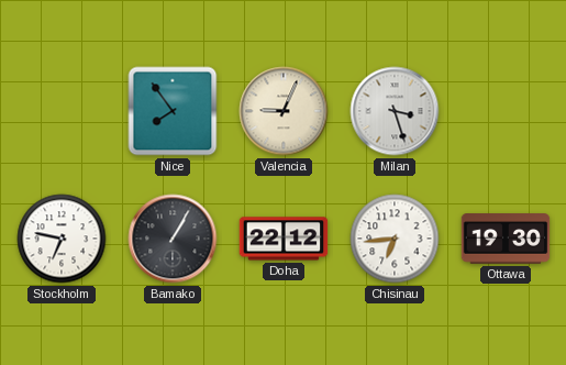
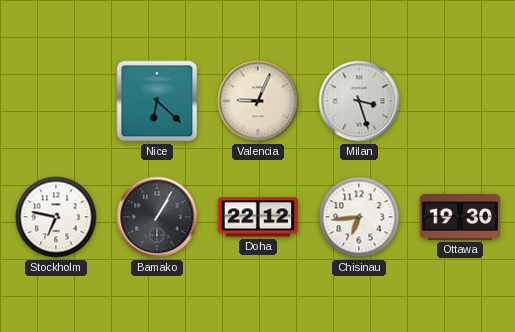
Nice: 7:54 -> 6:22
